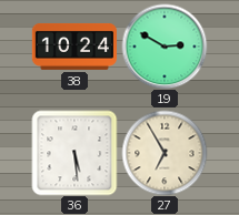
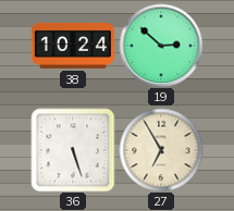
19: 2:50 -> 2:52
36: 5:29 -> 5:27
